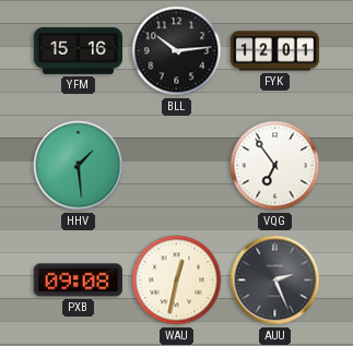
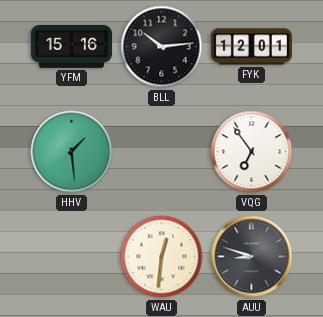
PXB: 09:08 -> none
WAU: 12:32 -> 12:31
AUU: 2:26 -> 8:48
